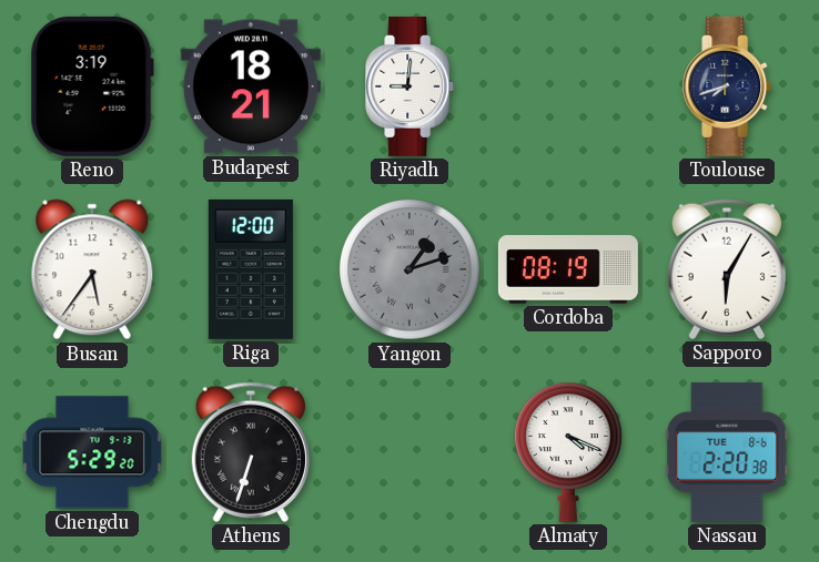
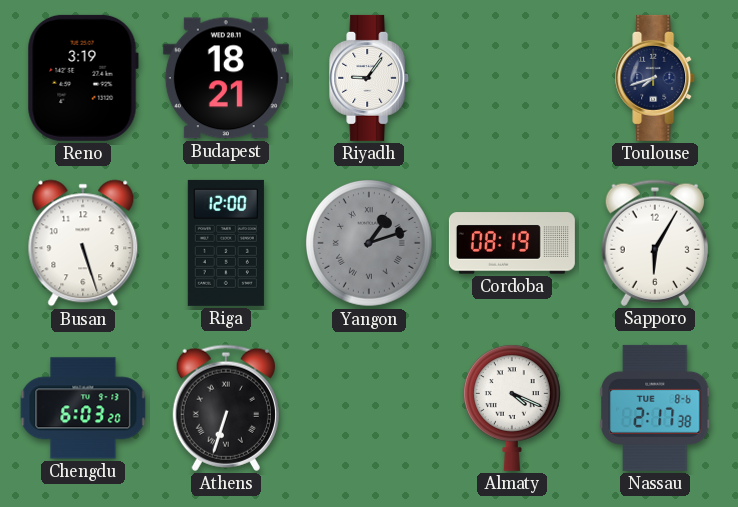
Riyadh: 9:01 -> 9:06
Busan: 5:36 -> 5:27
Chengdu: 5:29 -> 6:03
Nassau: 2:20 -> 2:17
